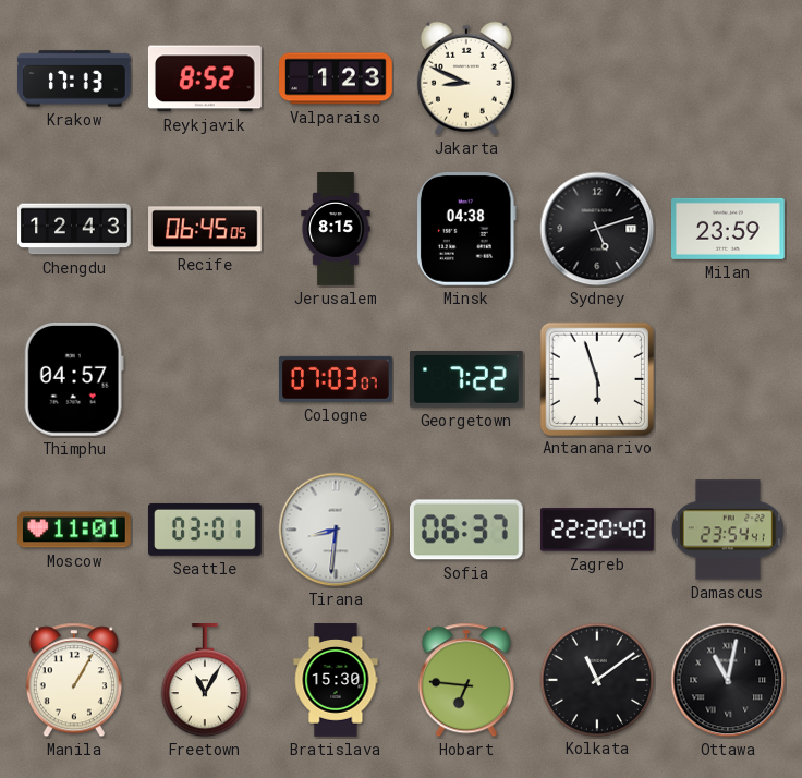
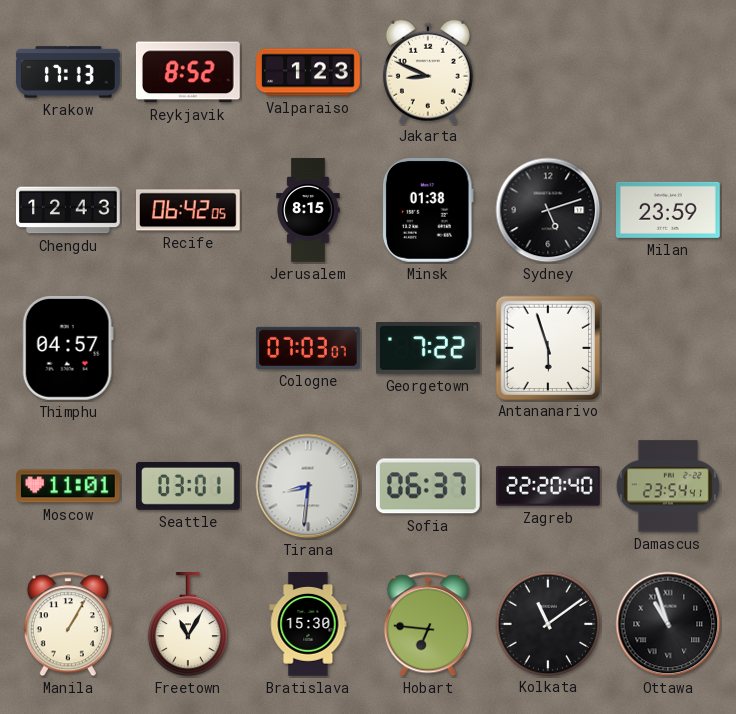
Recife: 06:45 -> 06:42
Minsk: 04:38 -> 01:38
Ottawa: 11:02 -> 10:57
